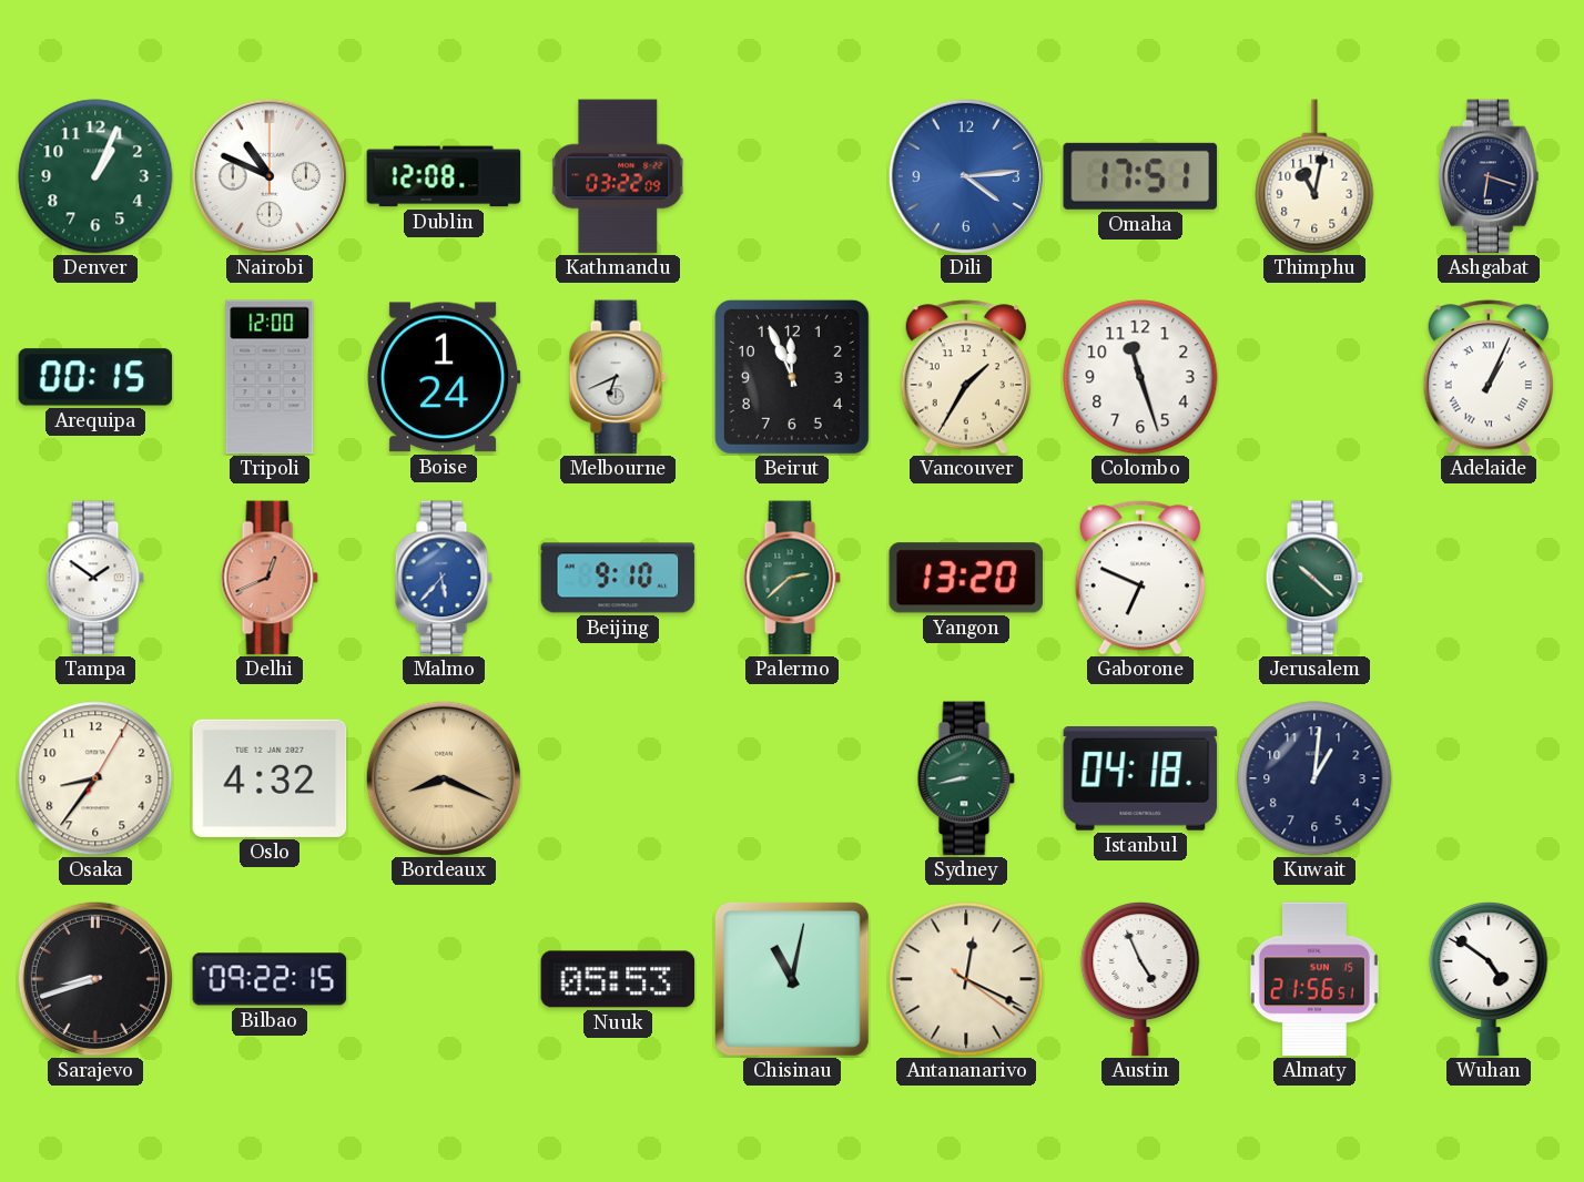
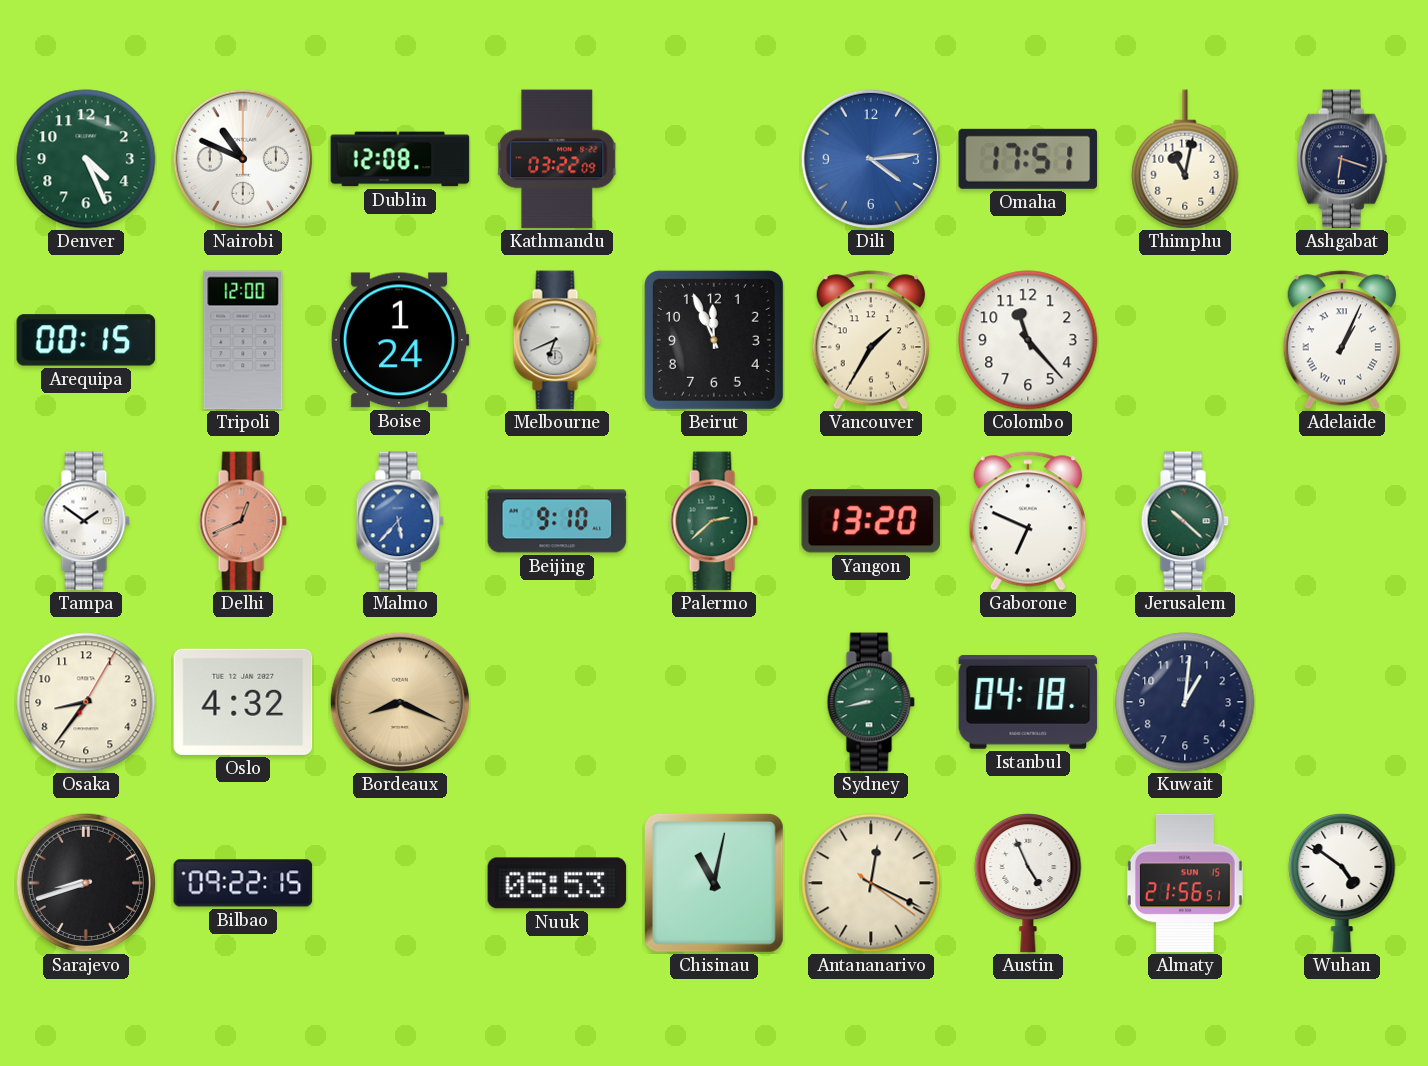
Denver: 1:04 -> 4:26
Colombo: 11:27 -> 11:23
